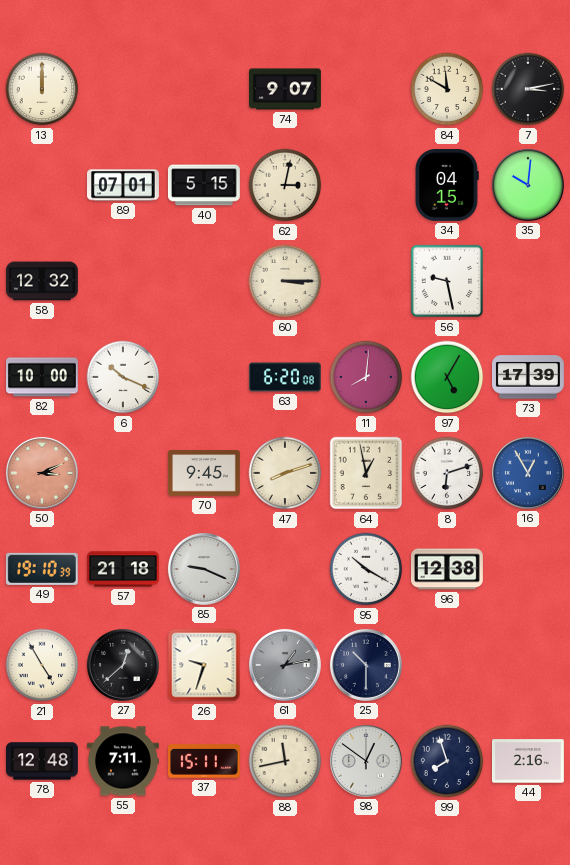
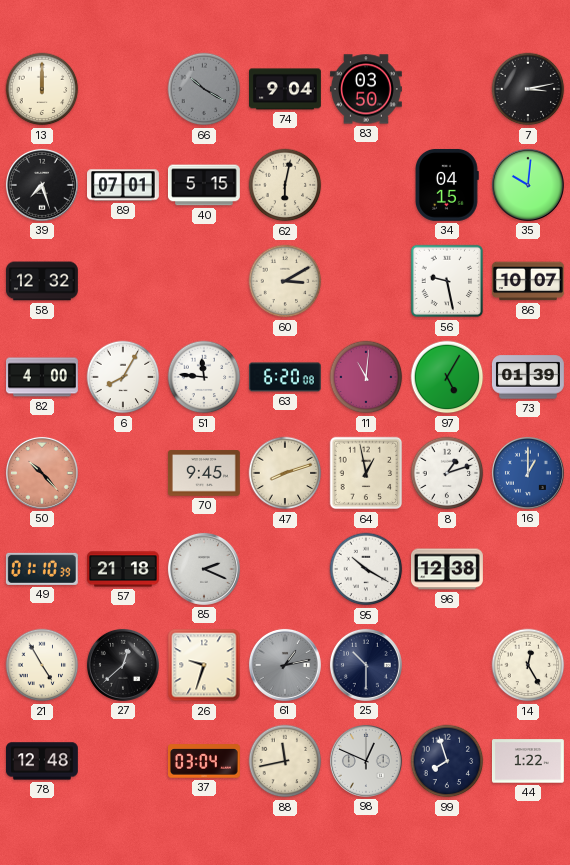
66: none -> 10:20
74: 9:07 -> 9:04
83: none -> 03:50
84: 11:50 -> none
39: none -> 7:27
62: 3:02 -> 6:02
60: 3:15 -> 3:10
86: none -> 10:07
82: 10:00 -> 4:00
6: 10:19 -> 8:05
51: none -> 11:46
11: 8:01 -> 11:01
73: 17:39 -> 01:39
50: 3:11 -> 10:23
8: 6:12 -> 1:12
16: 12:55 -> 1:00
49: 19:10 -> 01:10
85: 9:19 -> 2:19
14: none -> 12:25
55: 7:11 -> none
37: 15:11 -> 03:04
98: 12:51 -> 12:49
44: 2:16 -> 1:22
